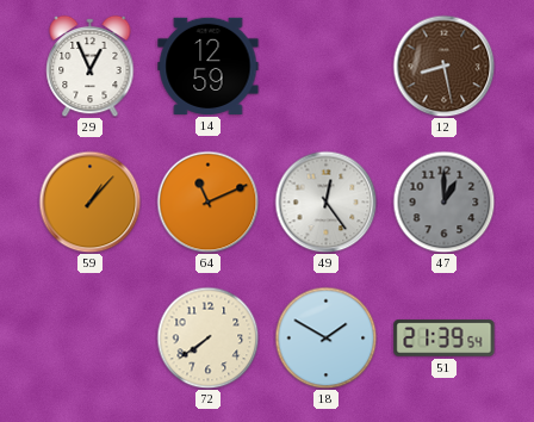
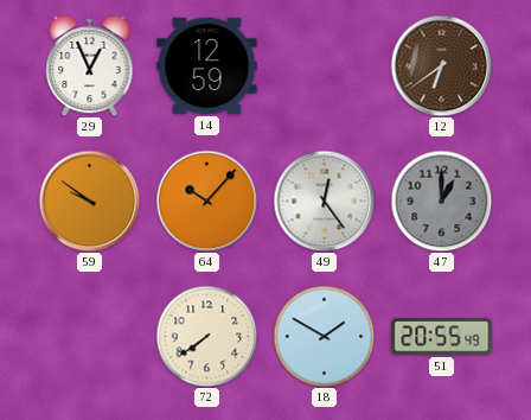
12: 8:28 -> 6:39
59: 1:07 -> 9:51
64: 11:11 -> 10:07
51: 21:39 -> 20:55
